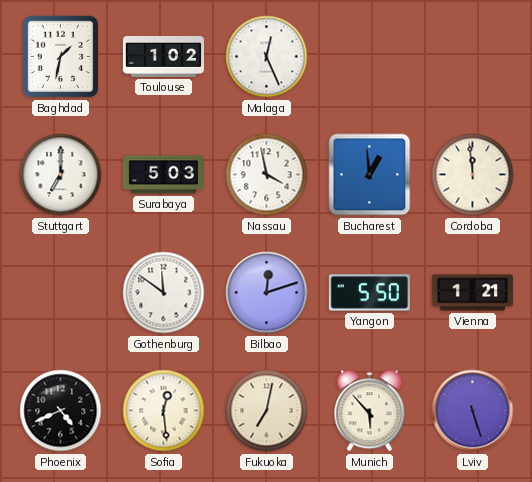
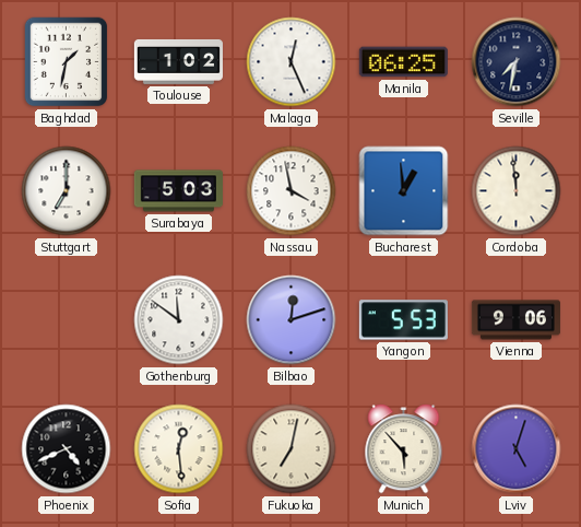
Manila: none -> 06:25
Seville: none -> 7:32
Yangon: 5:50 -> 5:53
Vienna: 1:21 -> 9:06
Lviv: 5:27 -> 5:03
